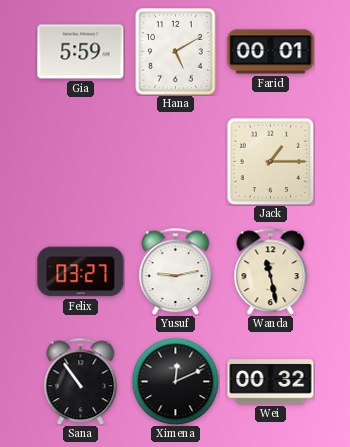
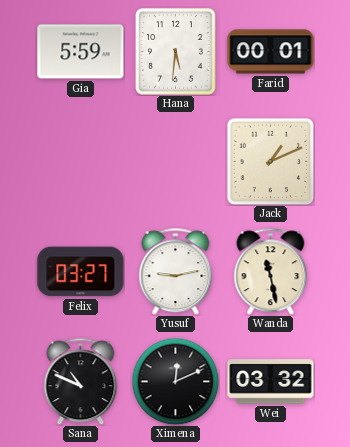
Hana: 5:10 -> 5:31
Jack: 1:15 -> 1:11
Sana: 10:54 -> 10:49
Wei: 00:32 -> 03:32
